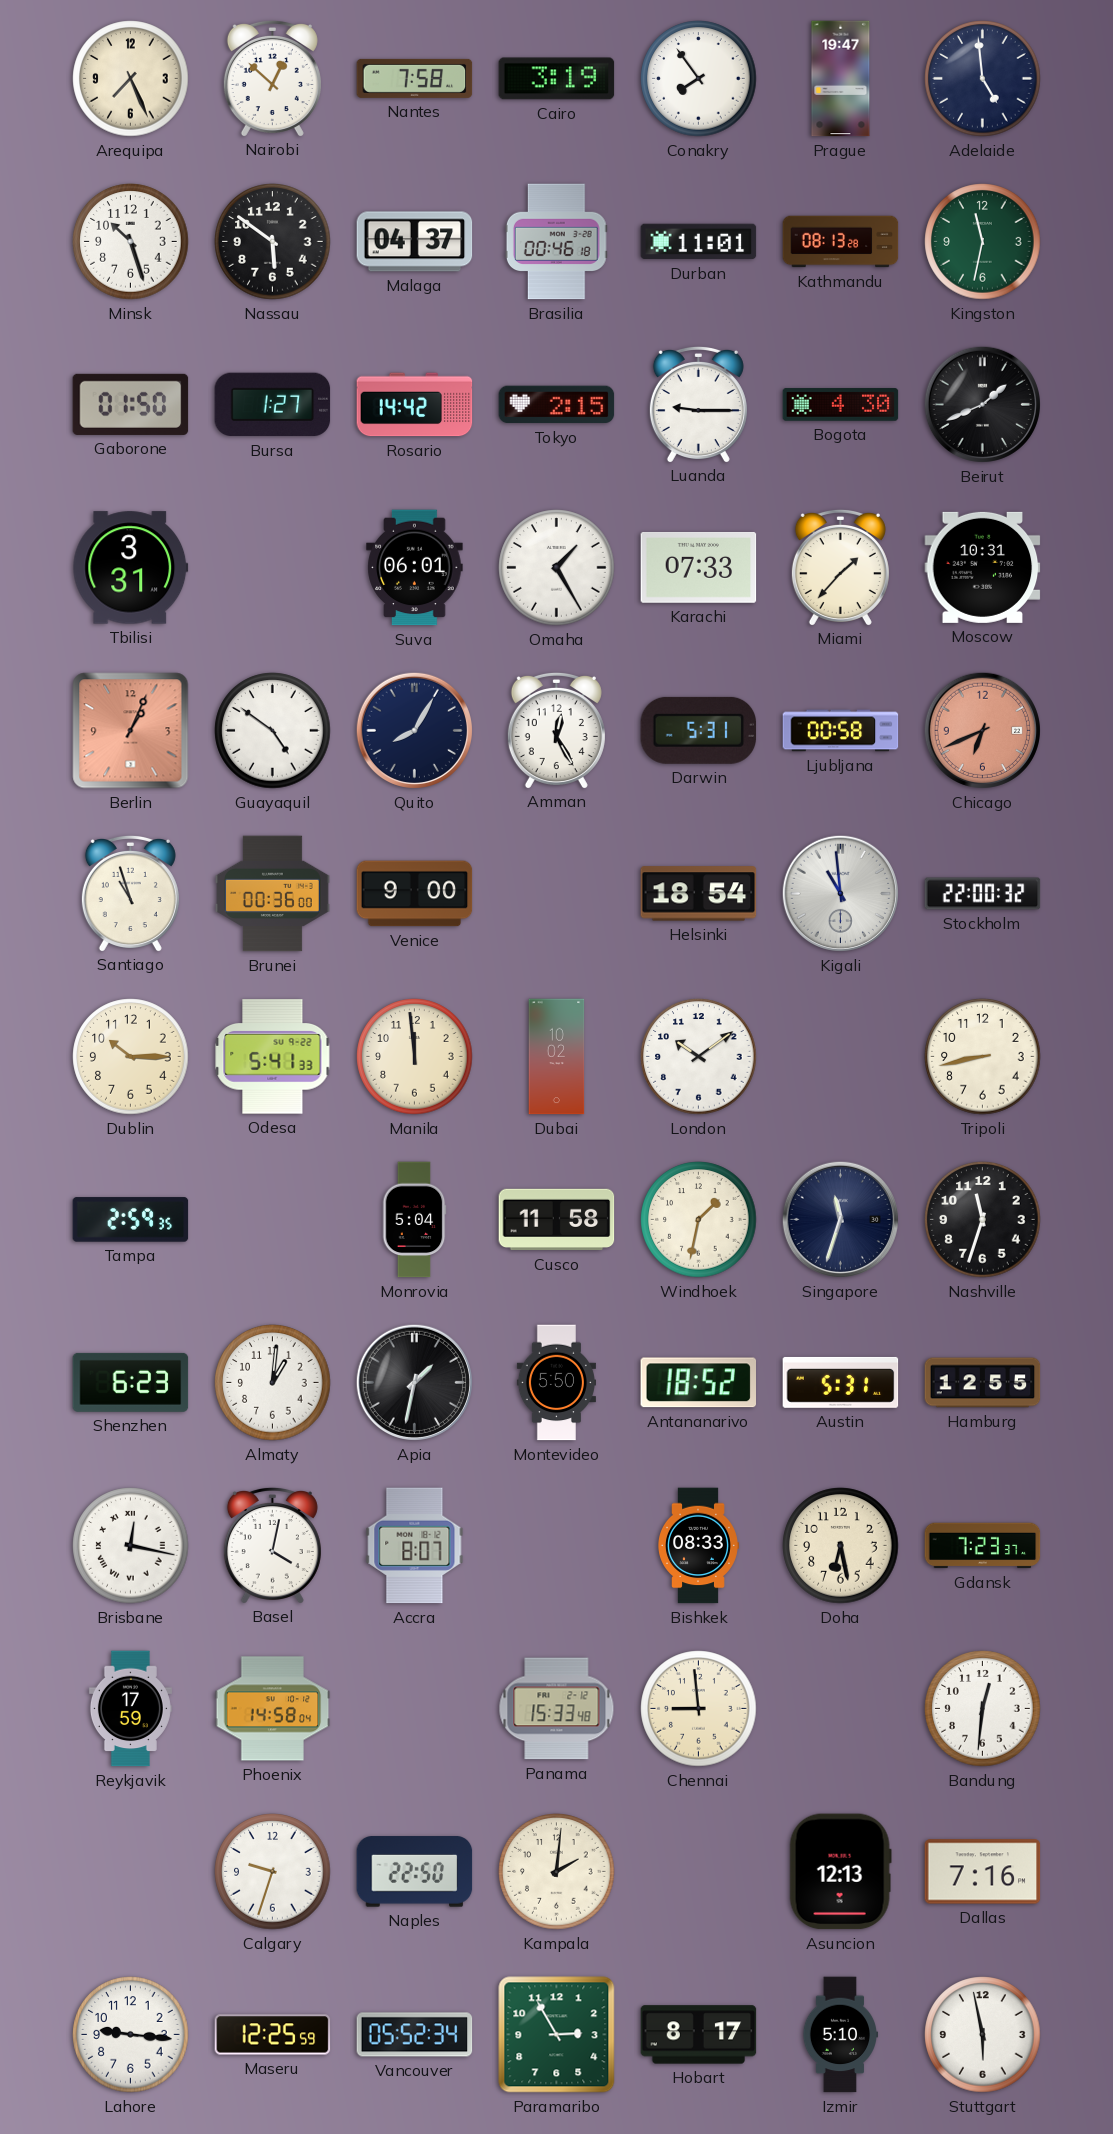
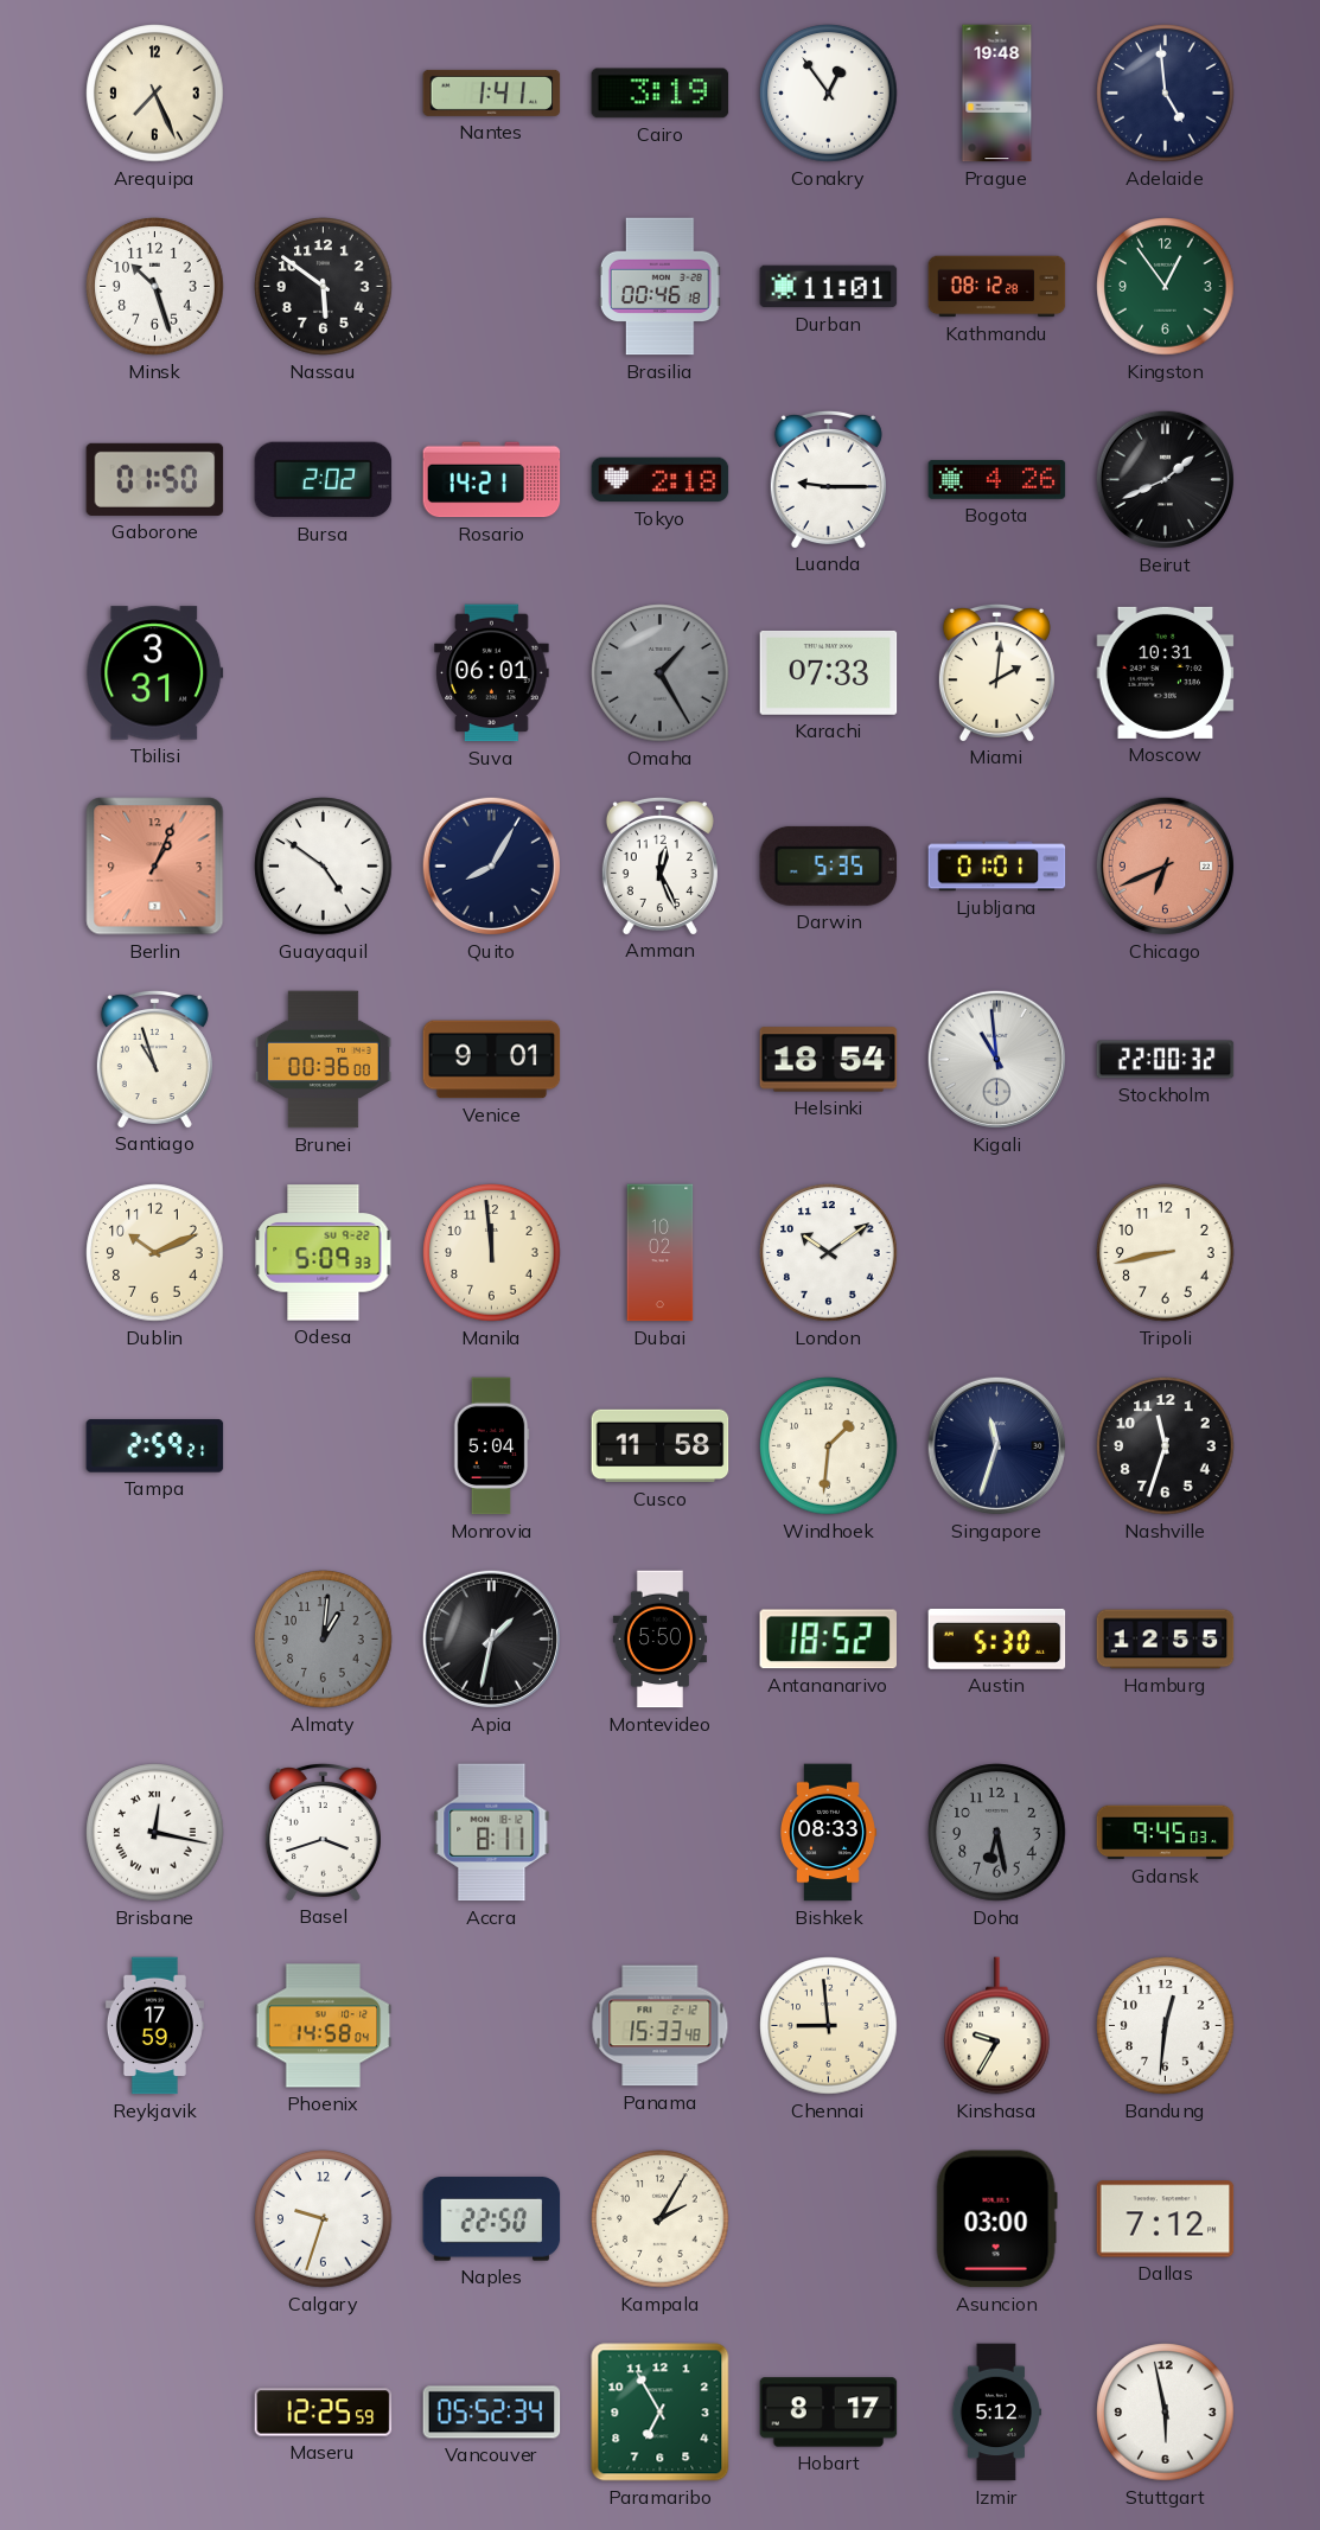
Nairobi: 12:52 -> none
Nantes: 7:58 -> 1:41
Conakry: 7:54 -> 12:54
Prague: 19:47 -> 19:48
Malaga: 04:37 -> none
Kathmandu: 08:13 -> 08:12
Kingston: 11:32 -> 12:54
Bursa: 1:27 -> 2:02
Rosario: 14:42 -> 14:21
Tokyo: 2:15 -> 2:18
Bogota: 4:30 -> 4:26
Omaha dial: white -> grey
Miami: 1:37 -> 2:01
Amman: 12:25 -> 12:26
Darwin: 5:31 -> 5:35
Ljubljana: 00:58 -> 01:01
Venice: 9:00 -> 9:01
Dublin: 10:15 -> 10:11
Odesa: 5:41 -> 5:09
Tampa: 2:59:35 -> 2:59:21
Windhoek: 1:32 -> 1:31
Shenzhen: 6:23 -> none
Almaty dial: white -> grey
Austin: 5:31 -> 5:30
Basel: 4:02 -> 3:42
Accra: 8:07 -> 8:11
Doha dial: cream -> grey
Gdansk: 7:23 -> 9:45
Kinshasa: none -> 9:35
Kampala: 2:01 -> 2:05
Asuncion: 12:13 -> 03:00
Dallas: 7:16 -> 7:12
Lahore: 9:16 -> none
Paramaribo: 2:55 -> 6:55
Izmir: 5:10 -> 5:12
